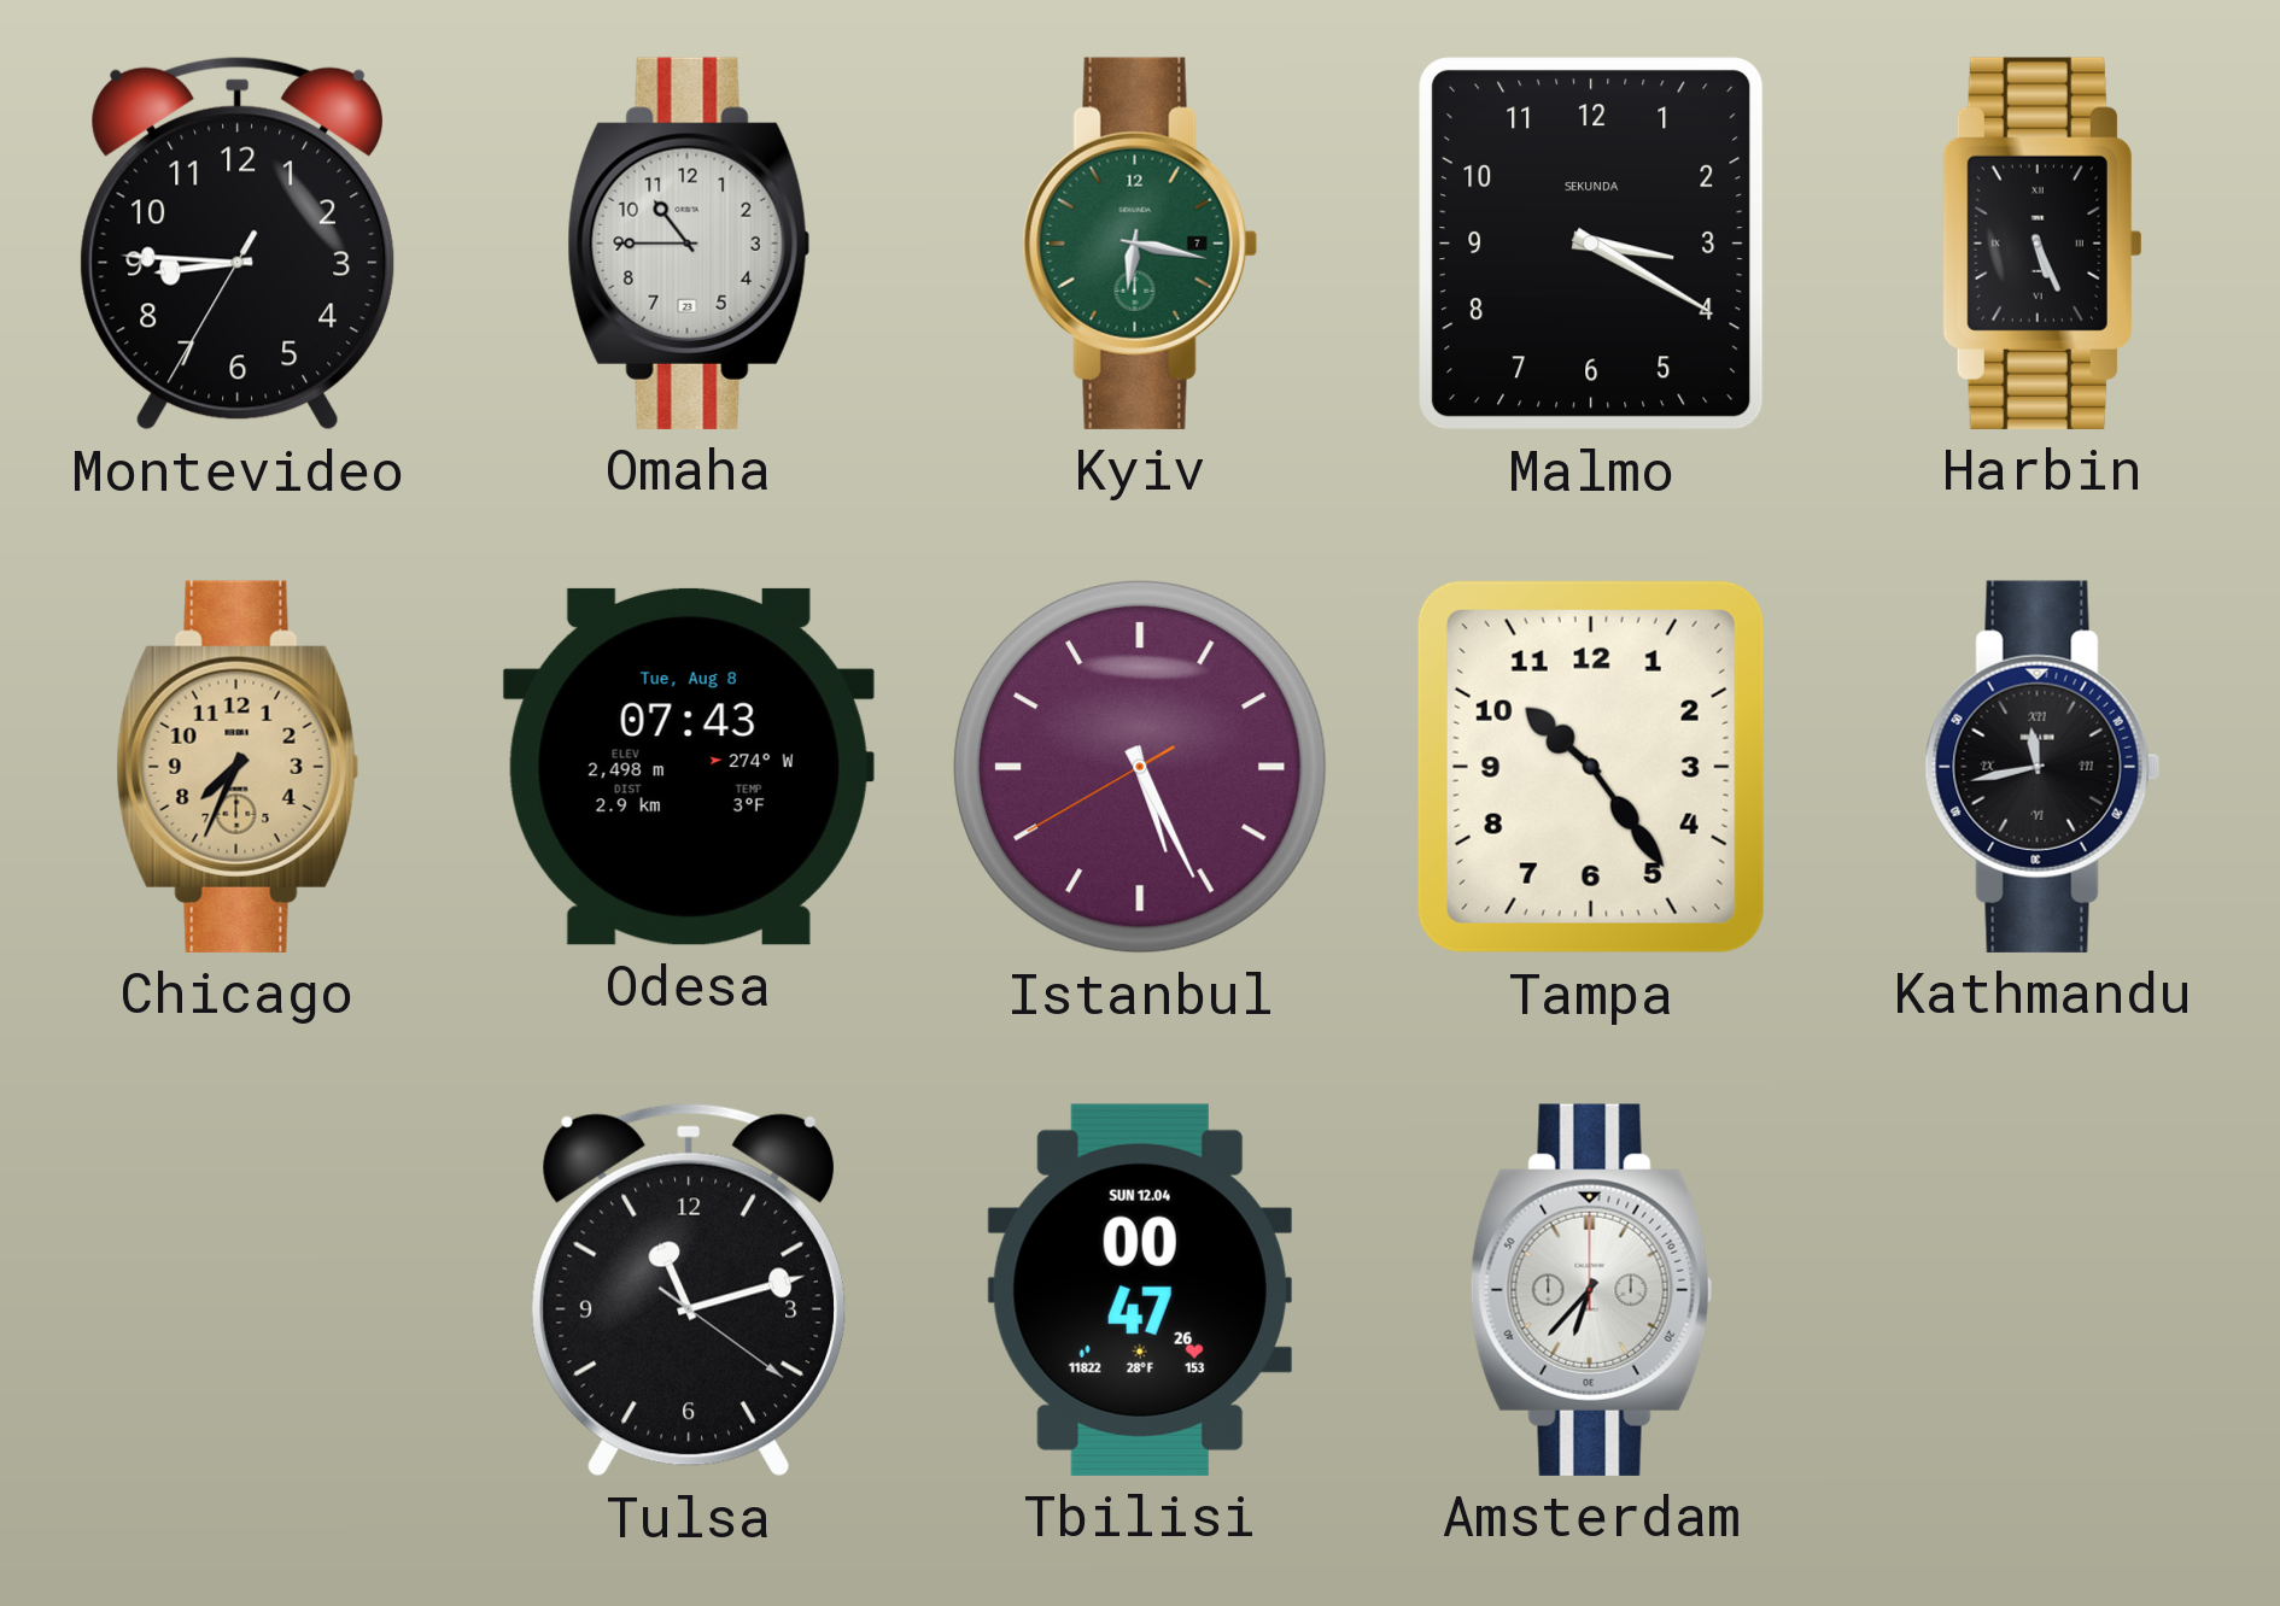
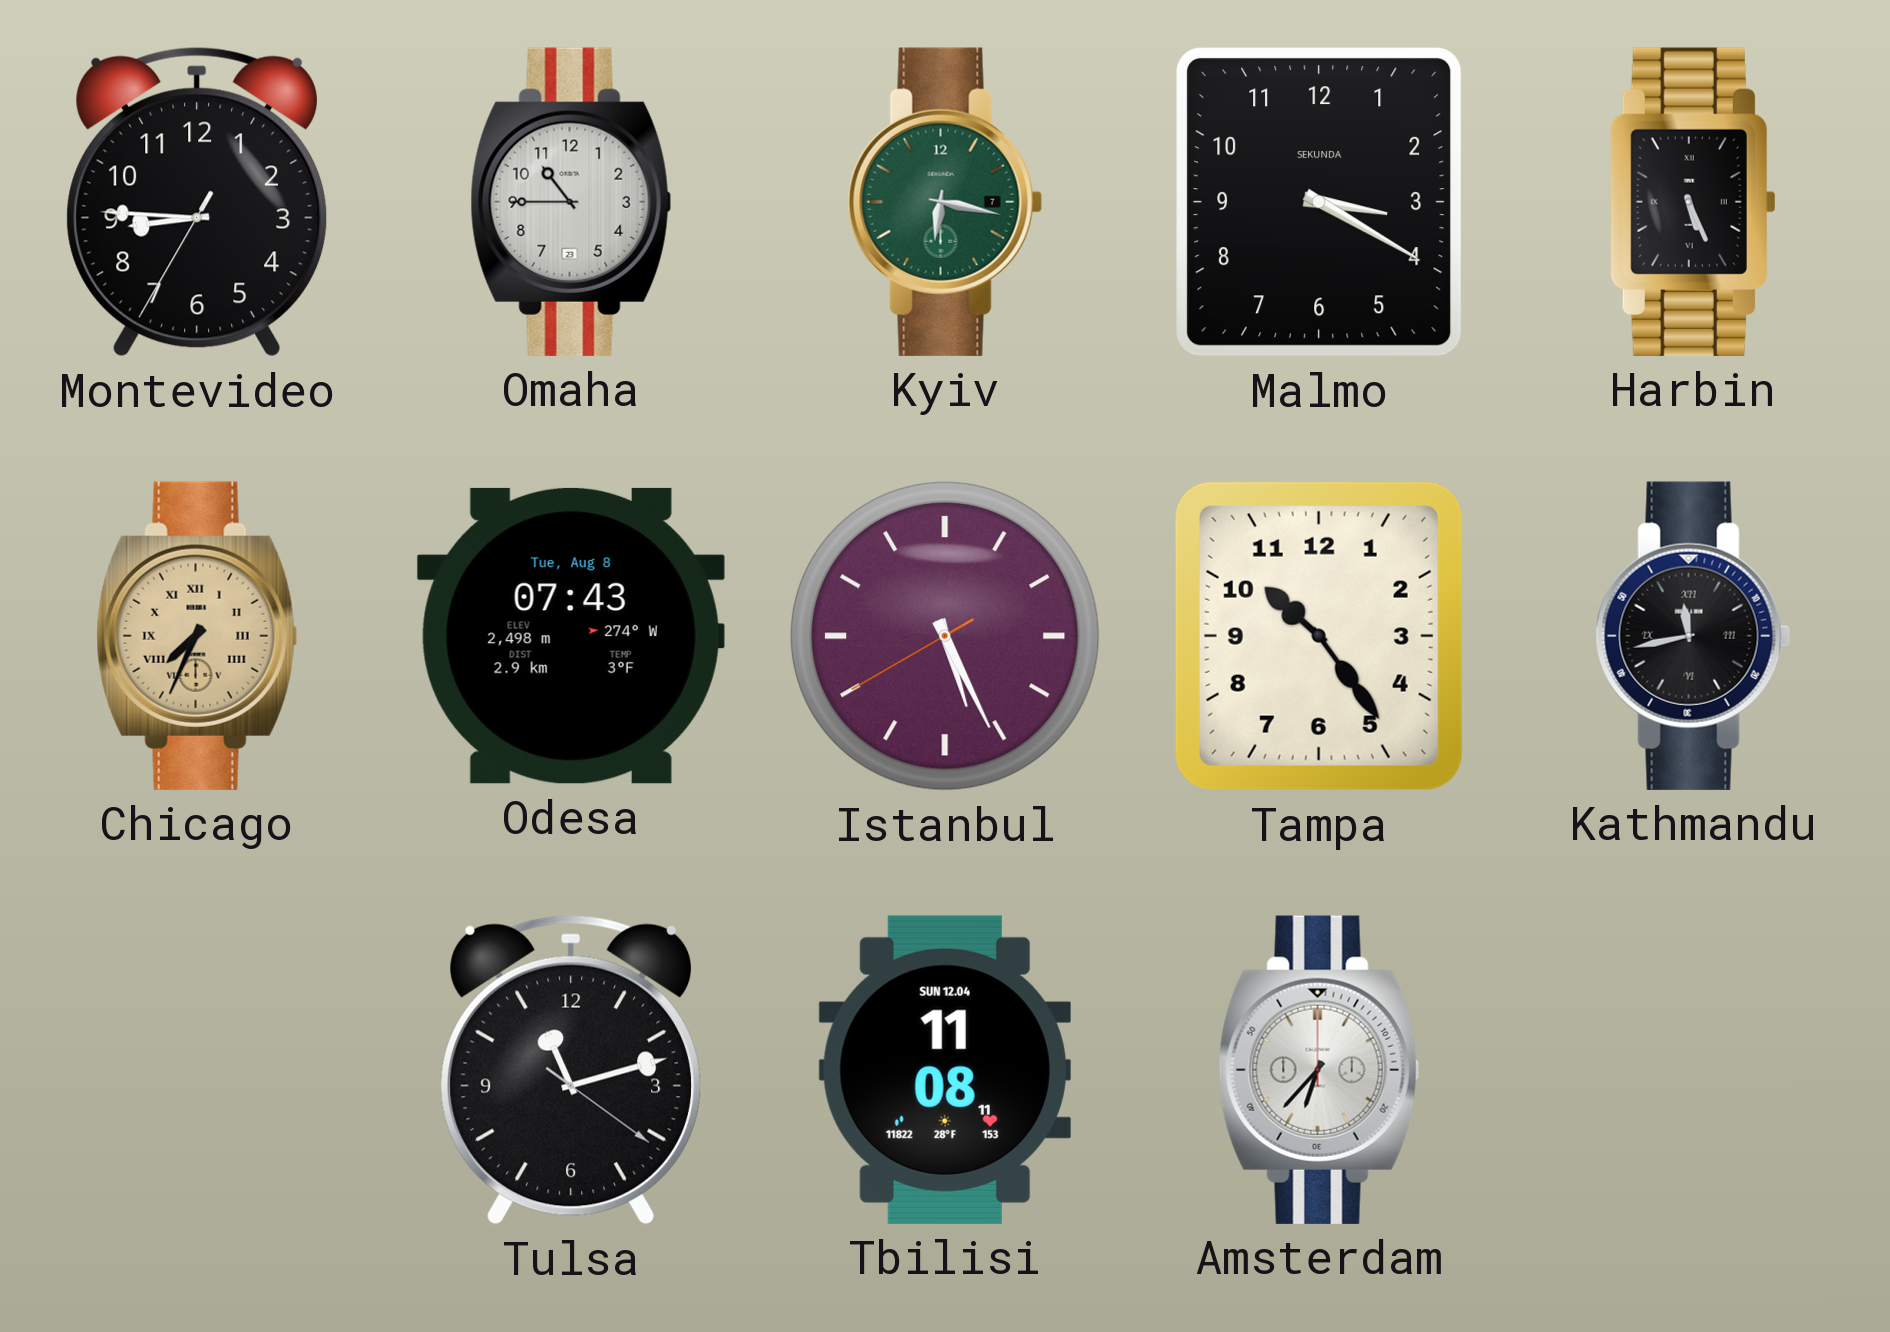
Chicago numerals: Arabic -> Roman
Tbilisi: 00:47 -> 11:08
